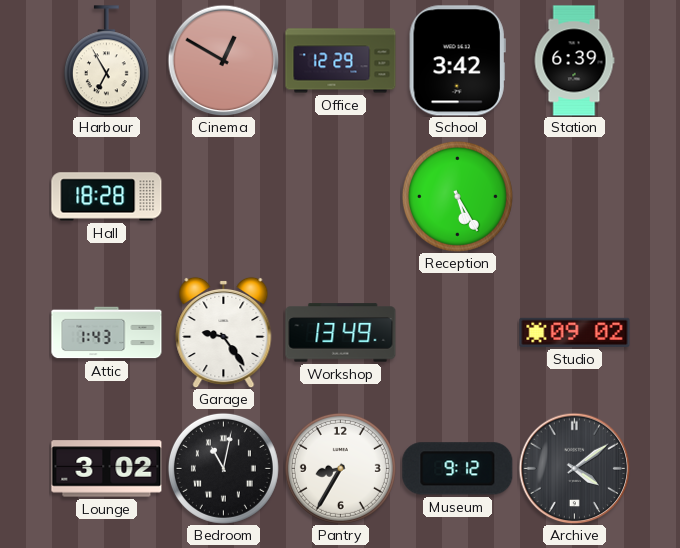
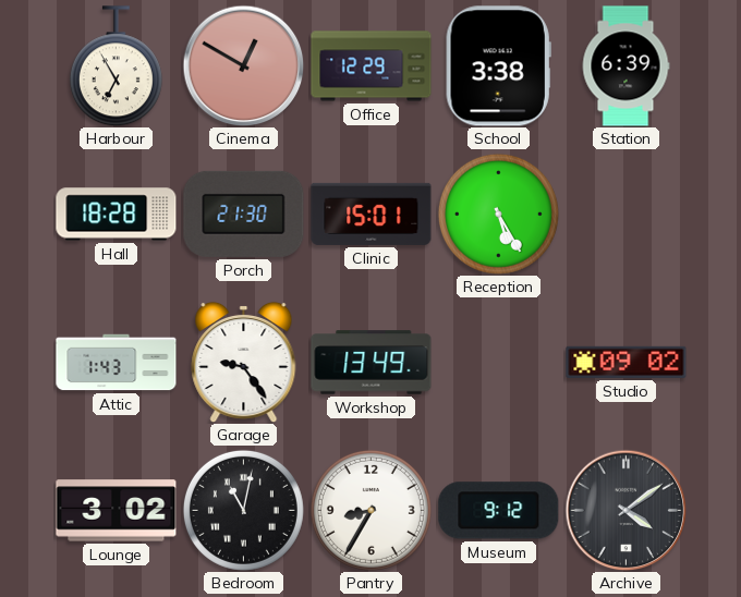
School: 3:42 -> 3:38
Porch: none -> 21:30
Clinic: none -> 15:01
